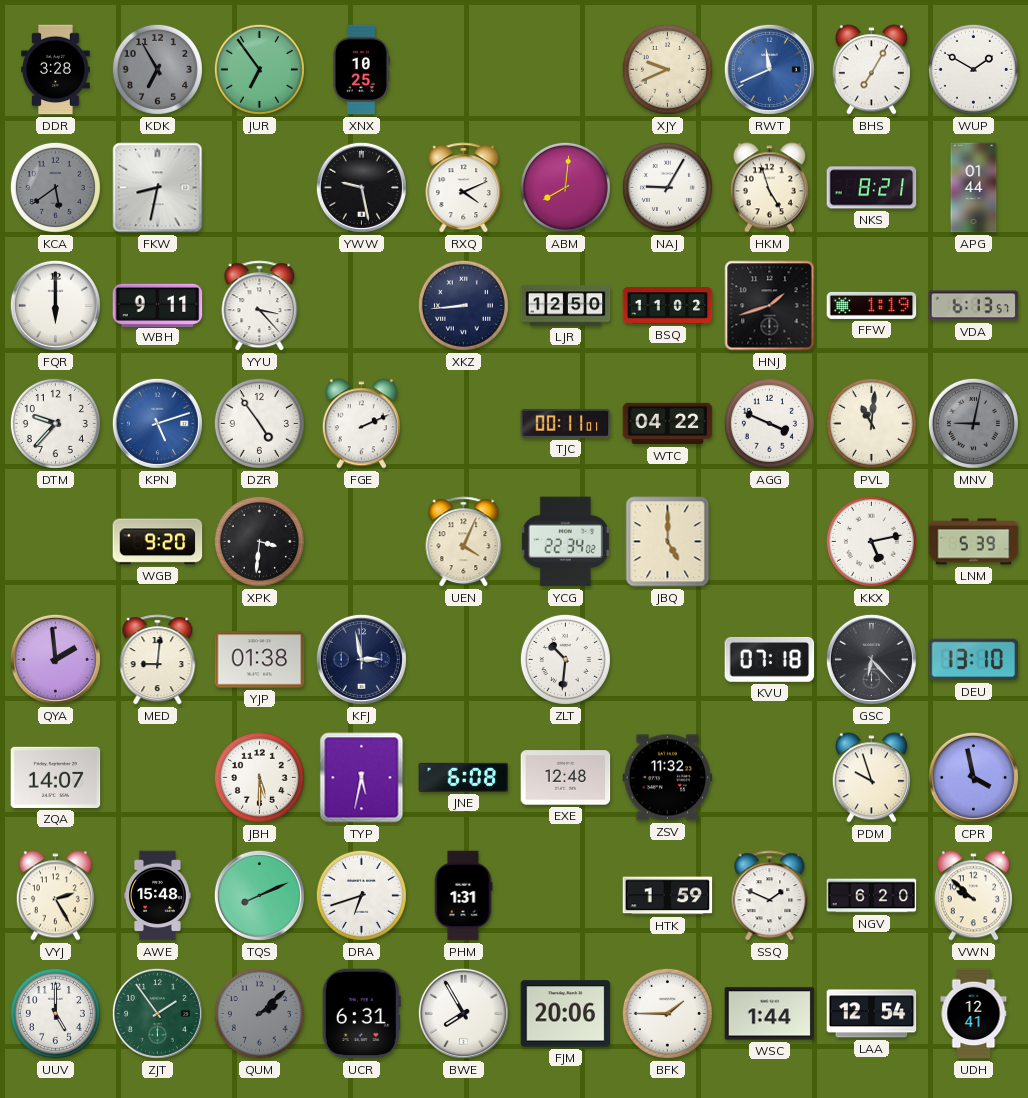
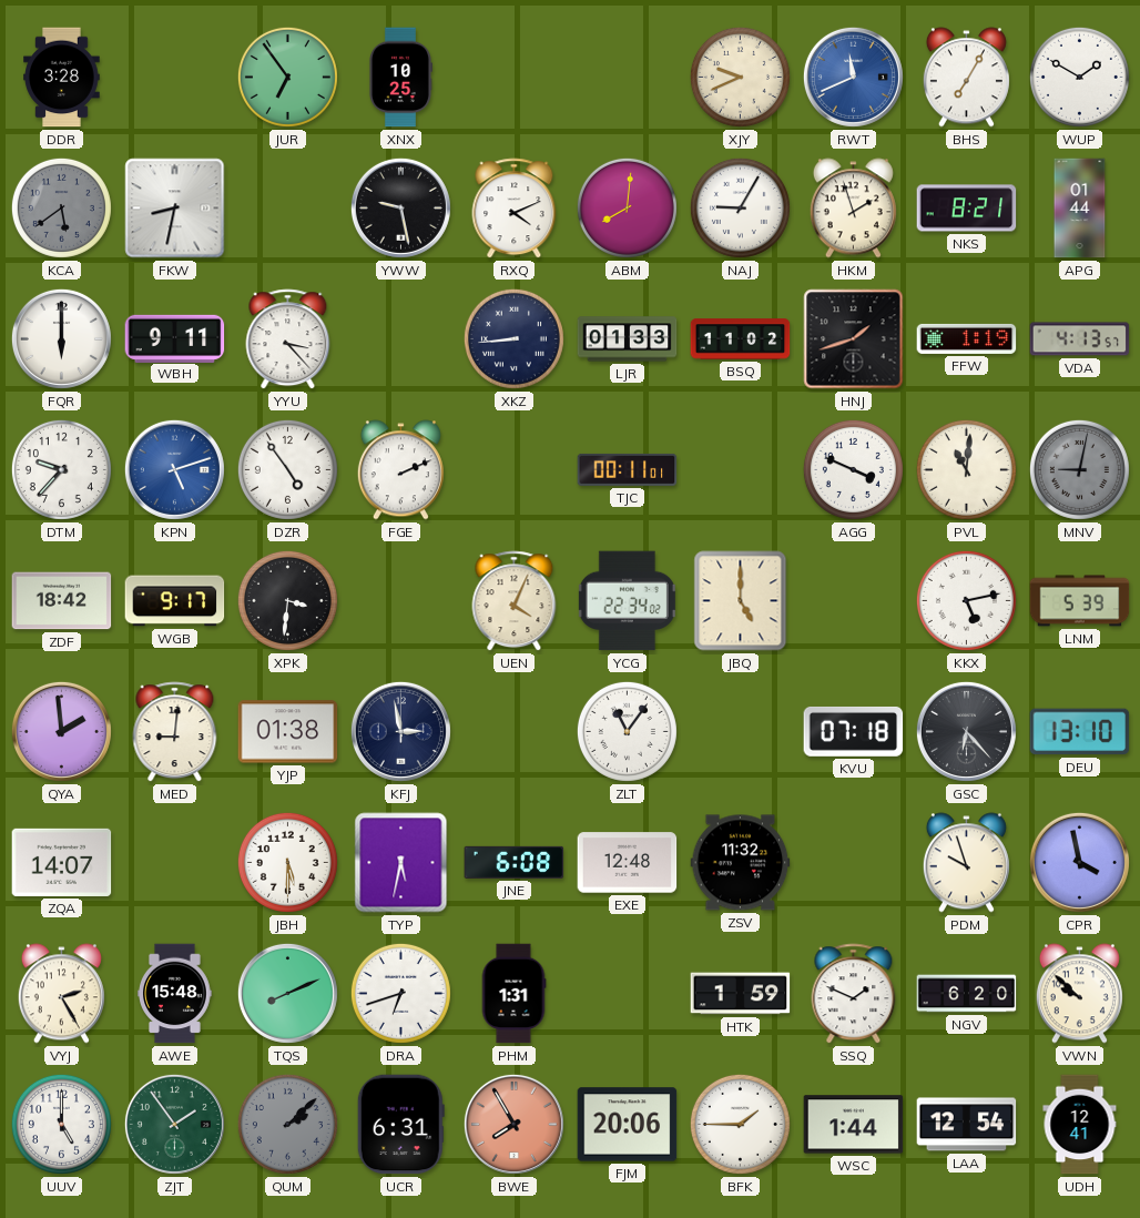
KDK: 6:55 -> none
HKM: 4:57 -> 1:57
LJR: 12:50 -> 01:33
VDA: 6:13 -> 4:13
WTC: 04:22 -> none
ZDF: none -> 18:42
WGB: 9:20 -> 9:17
ZLT: 10:31 -> 11:06
BWE dial: white -> salmon
